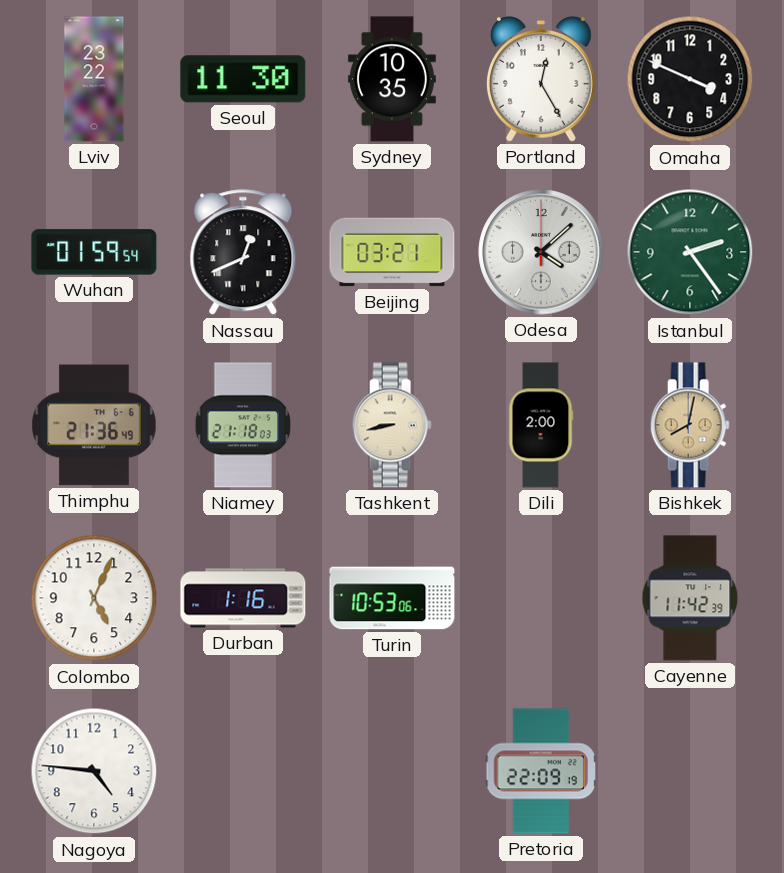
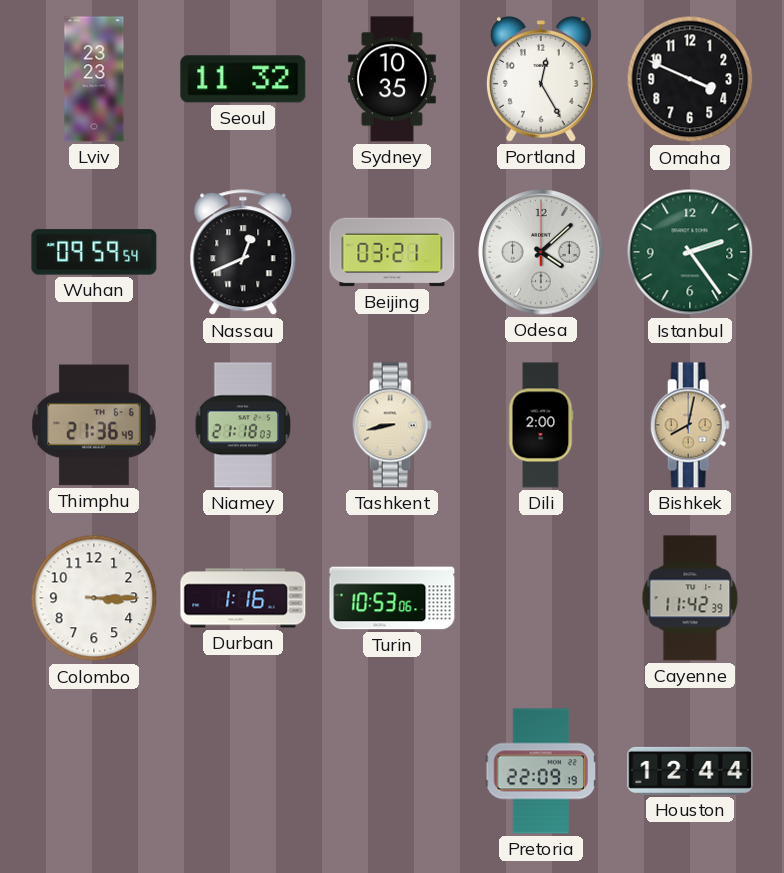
Lviv: 23:22 -> 23:23
Seoul: 11:30 -> 11:32
Wuhan: 01:59 -> 09:59
Colombo: 5:04 -> 3:15
Nagoya: 4:46 -> none
Houston: none -> 12:44
